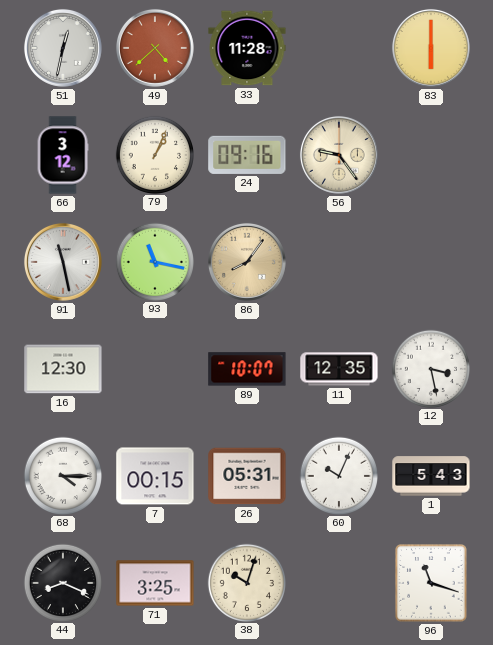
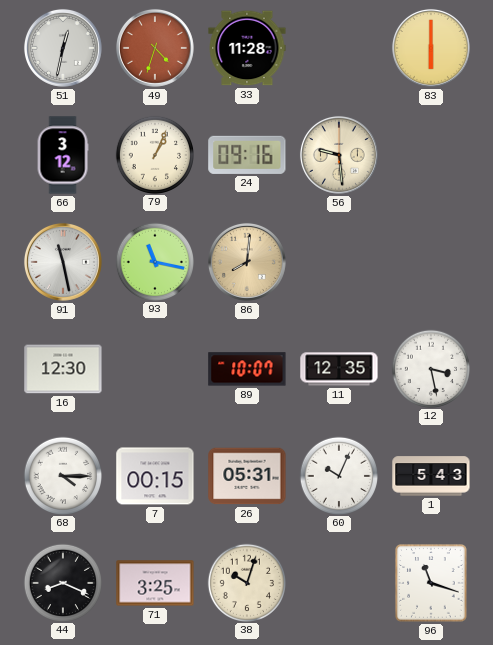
49: 4:38 -> 4:33
56: 9:24 -> 9:29
86: 8:06 -> 8:01
